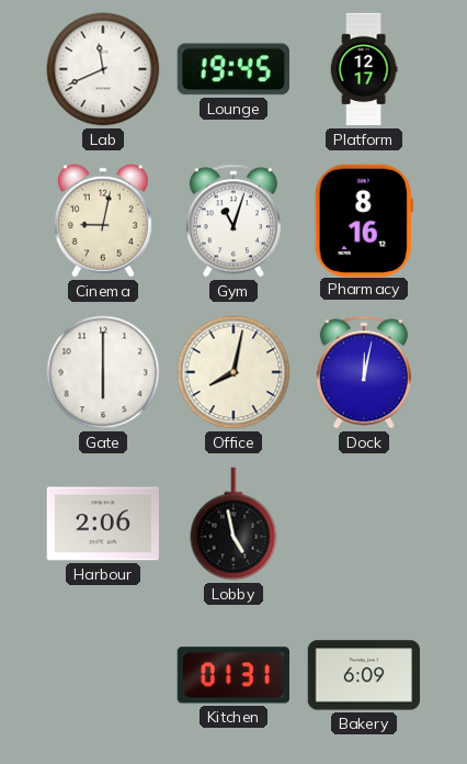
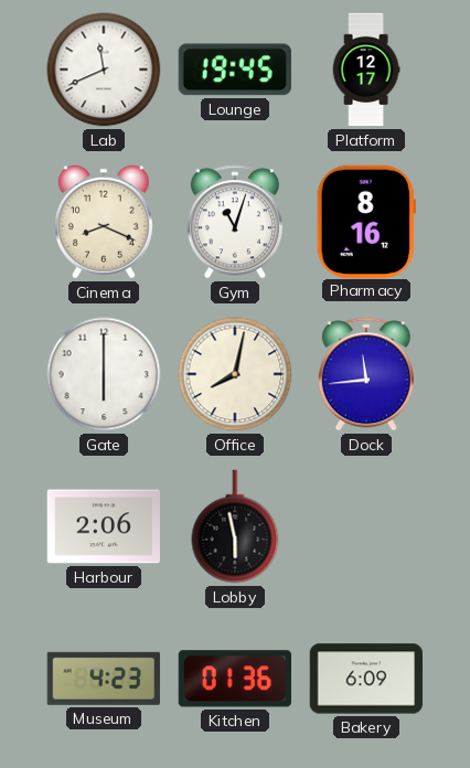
Cinema: 9:02 -> 8:19
Dock: 12:02 -> 11:44
Lobby: 4:58 -> 5:58
Museum: none -> 4:23
Kitchen: 01:31 -> 01:36
